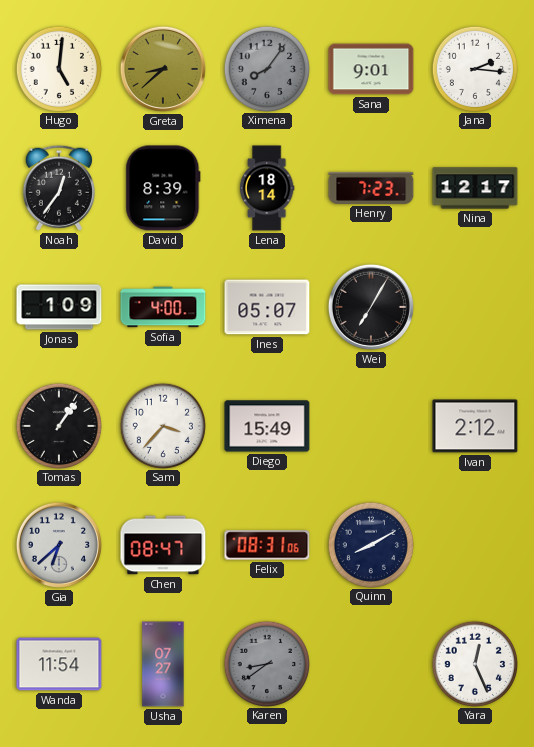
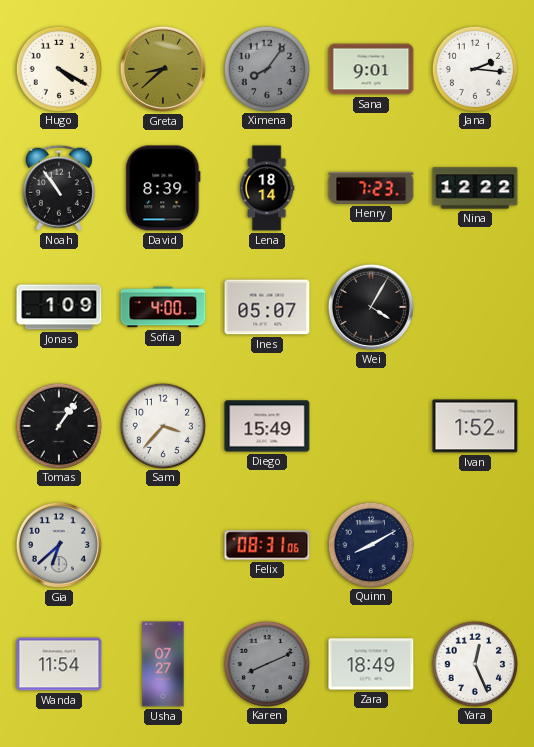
Hugo: 5:01 -> 4:20
Noah: 12:36 -> 10:54
Nina: 12:17 -> 12:22
Wei: 7:05 -> 4:05
Ivan: 2:12 -> 1:52
Chen: 08:47 -> none
Karen: 8:39 -> 8:11
Zara: none -> 18:49
